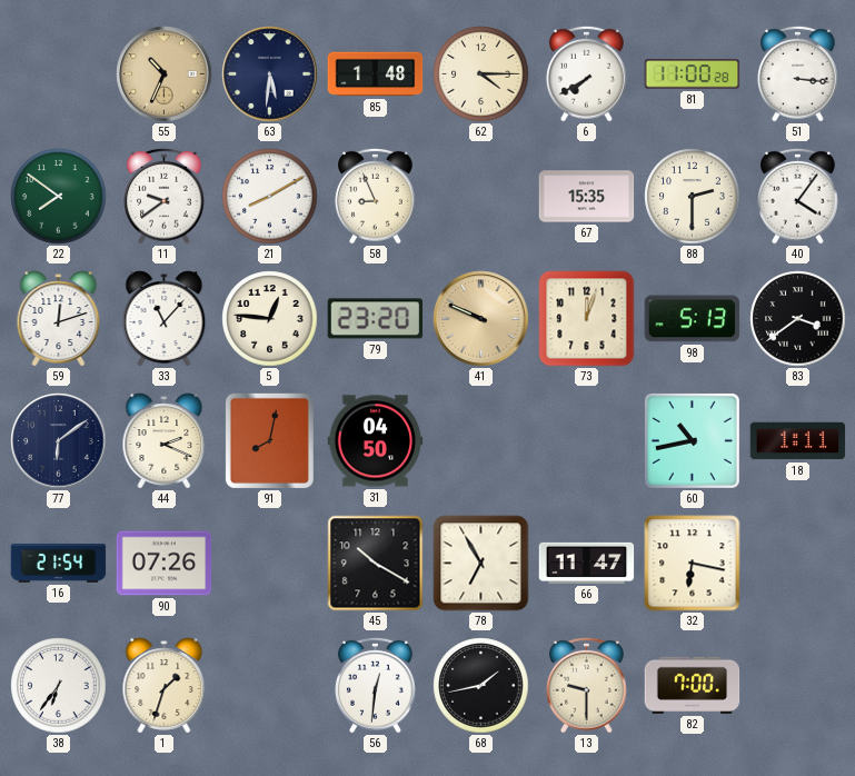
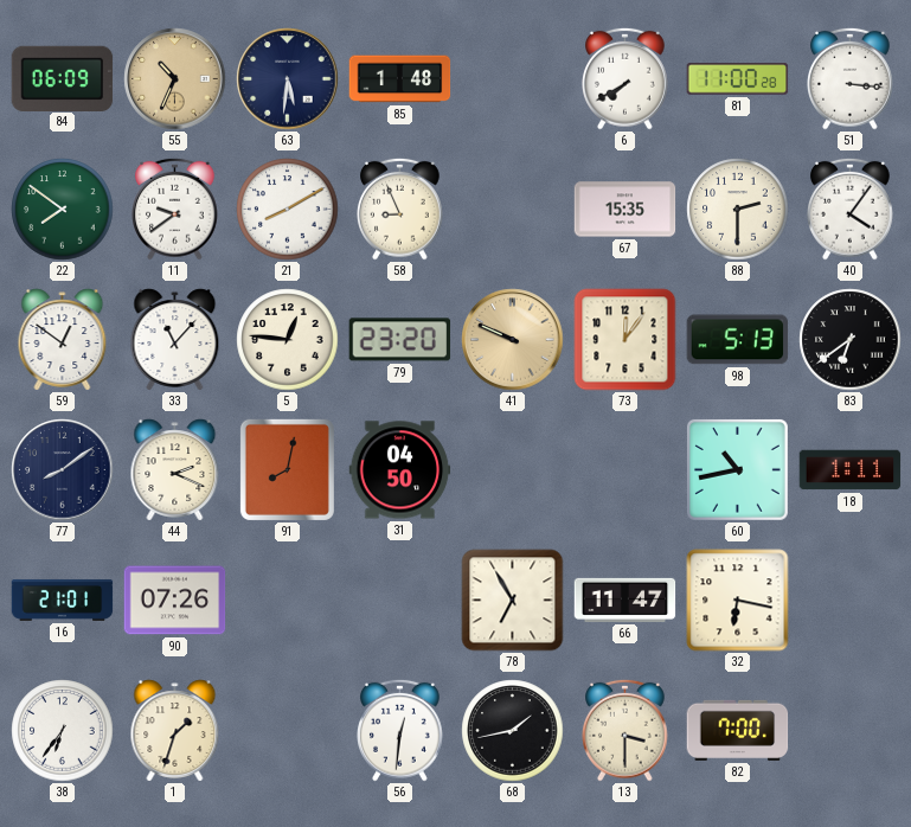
84: none -> 06:09
62: 4:15 -> none
59: 12:12 -> 12:51
73: 12:03 -> 12:06
83: 3:39 -> 6:39
77: 6:09 -> 8:09
16: 21:54 -> 21:01
45: 10:20 -> none
13: 9:30 -> 3:30
